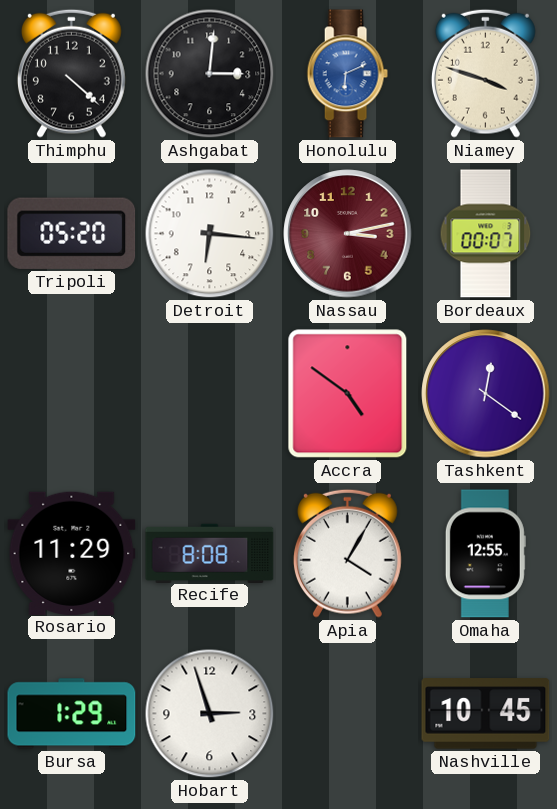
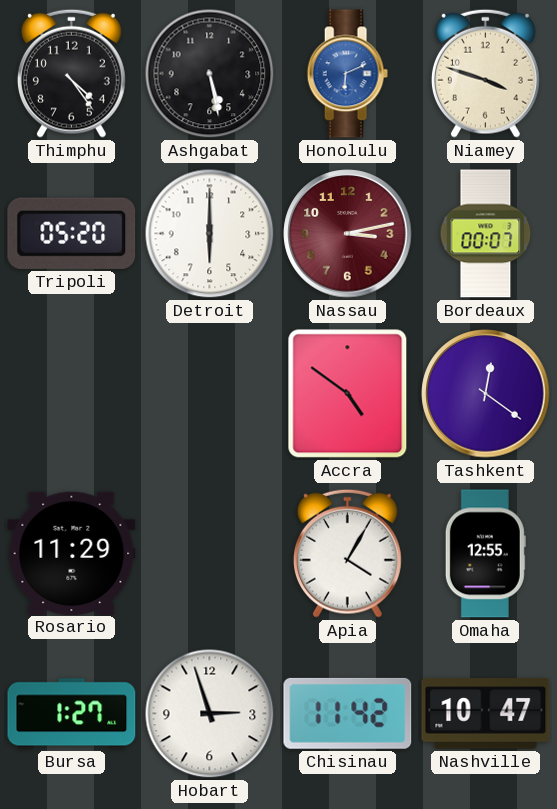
Thimphu: 4:22 -> 4:24
Ashgabat: 3:01 -> 5:28
Detroit: 6:16 -> 6:00
Recife: 8:08 -> none
Bursa: 1:29 -> 1:27
Chisinau: none -> 11:42
Nashville: 10:45 -> 10:47
